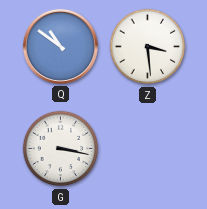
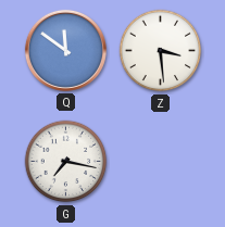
Q: 10:51 -> 11:51
G: 3:17 -> 7:17
